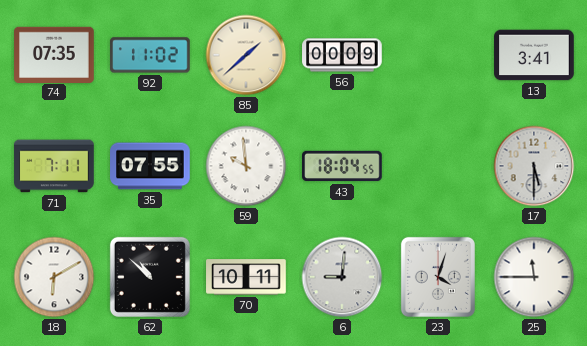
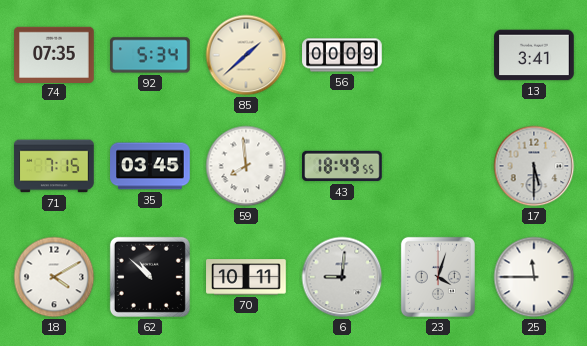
92: 11:02 -> 5:34
71: 7:11 -> 7:15
35: 07:55 -> 03:45
59: 9:59 -> 7:59
43: 18:04 -> 18:49
18: 6:10 -> 4:10
